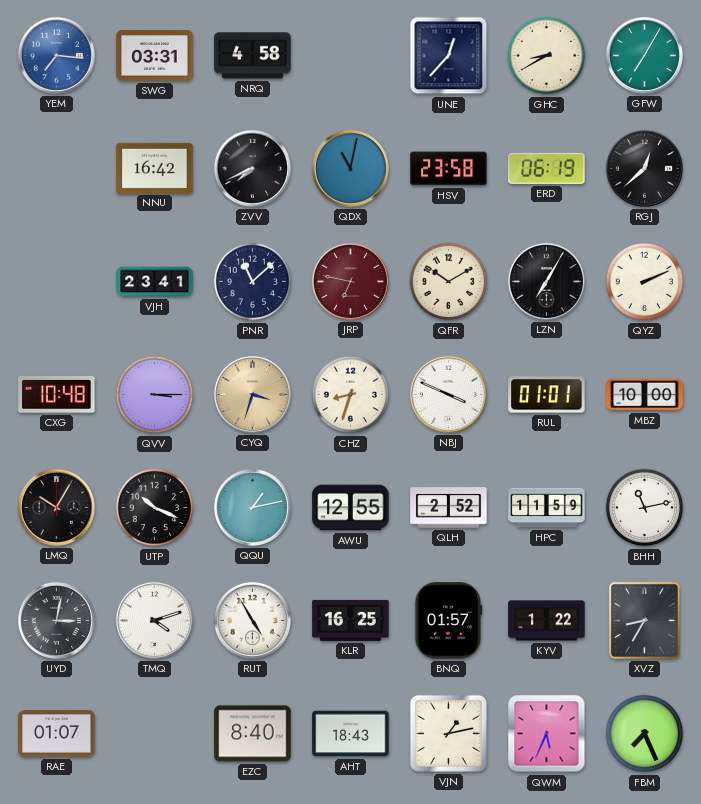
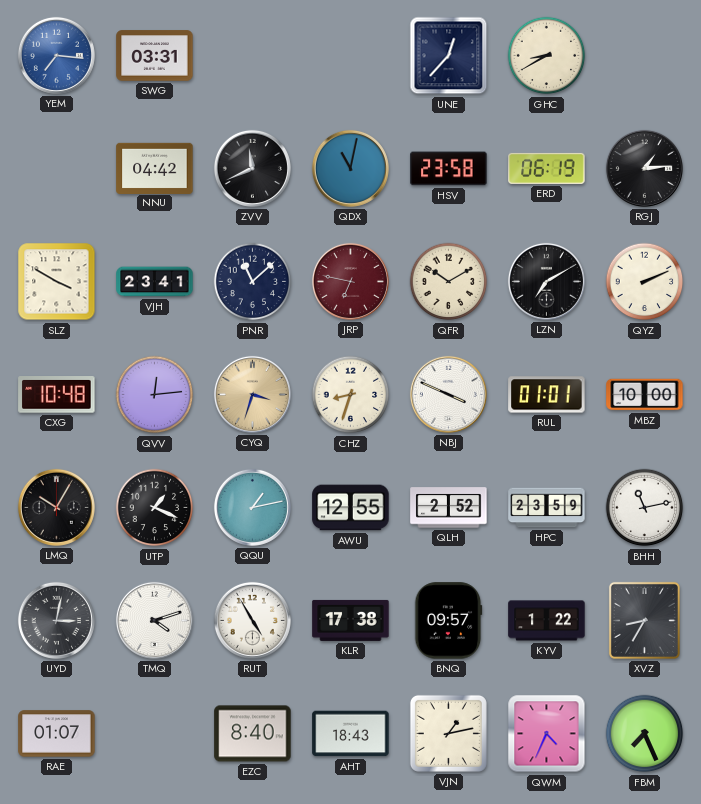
NRQ: 4:58 -> none
GFW: 7:05 -> none
NNU: 16:42 -> 04:42
ZVV: 7:41 -> 11:41
RGJ: 12:38 -> 1:14
SLZ: none -> 3:50
LZN: 7:05 -> 7:10
QVV: 3:15 -> 12:14
UTP: 10:19 -> 1:19
HPC: 11:59 -> 23:59
KLR: 16:25 -> 17:38
BNQ: 01:57 -> 09:57
QWM: 5:34 -> 4:34
